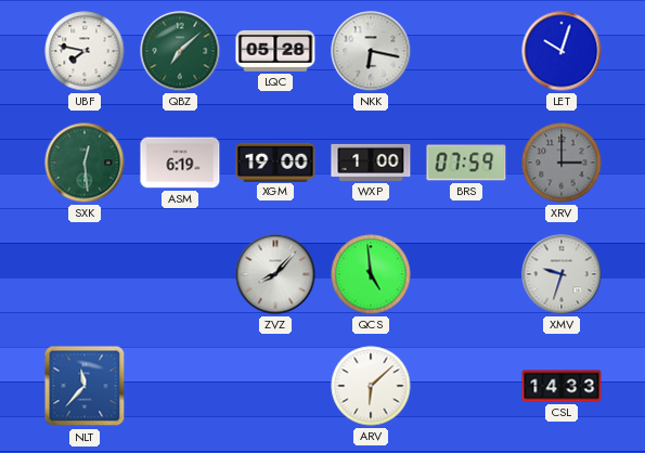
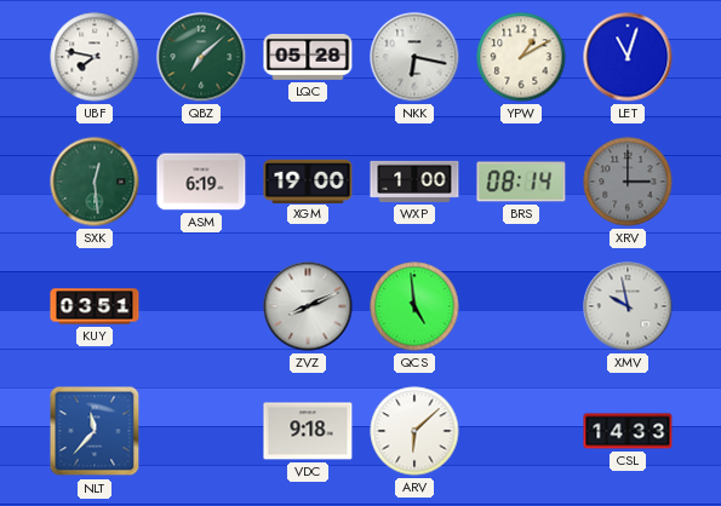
YPW: none -> 1:10
LET: 10:03 -> 11:03
BRS: 07:59 -> 08:14
KUY: none -> 03:51
ZVZ: 8:07 -> 8:11
XMV: 9:33 -> 9:58
VDC: none -> 9:18
